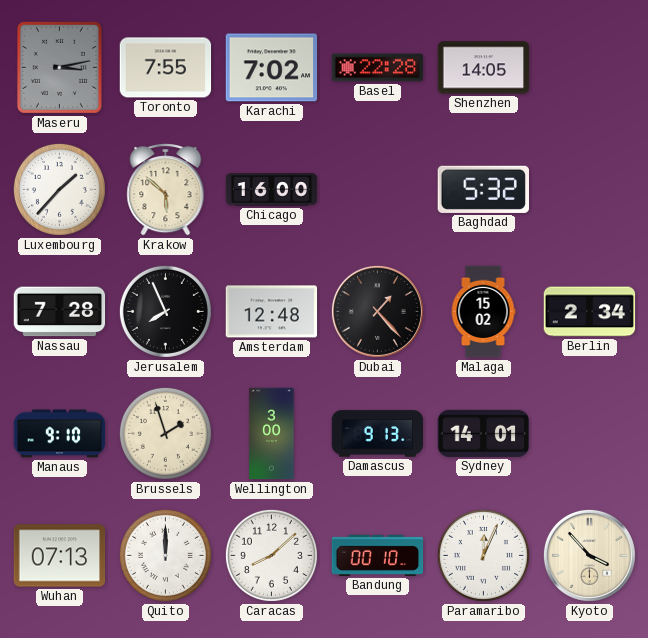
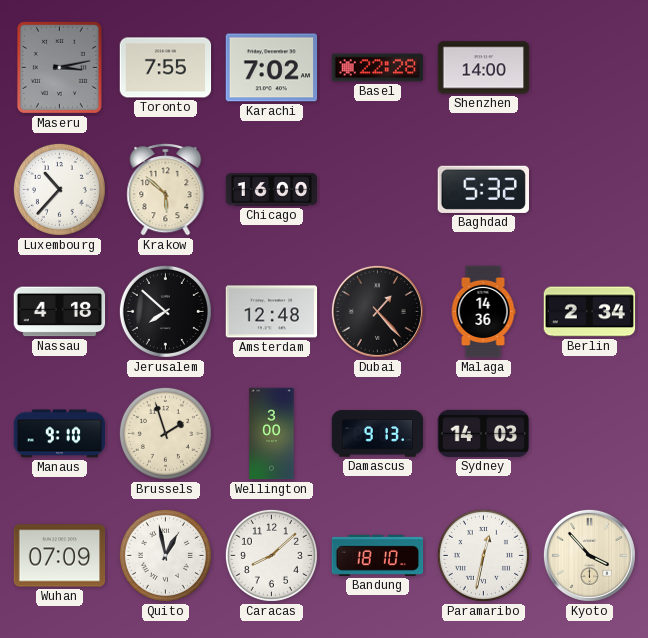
Shenzhen: 14:05 -> 14:00
Luxembourg: 1:37 -> 10:37
Nassau: 7:28 -> 4:18
Jerusalem: 7:56 -> 7:52
Malaga: 15:02 -> 14:36
Sydney: 14:01 -> 14:03
Wuhan: 07:13 -> 07:09
Quito: 12:00 -> 12:58
Bandung: 00:10 -> 18:10
Paramaribo: 12:04 -> 12:32
